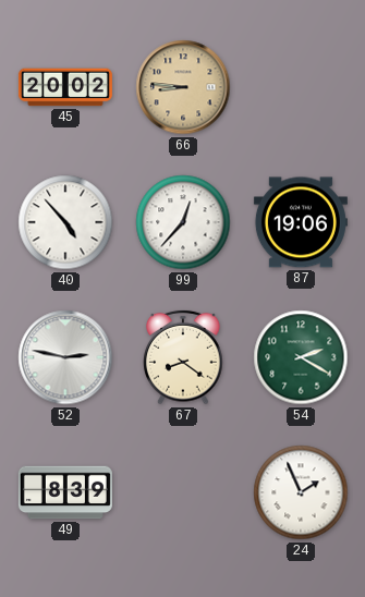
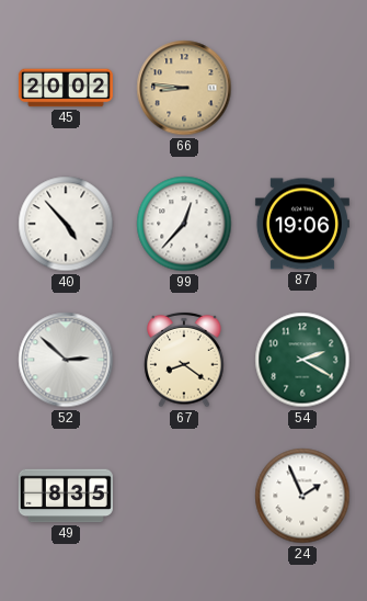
52: 2:47 -> 2:52
49: 8:39 -> 8:35
